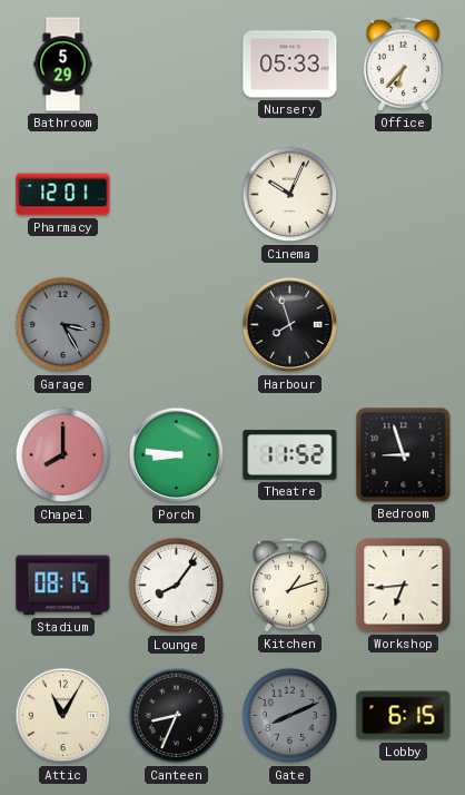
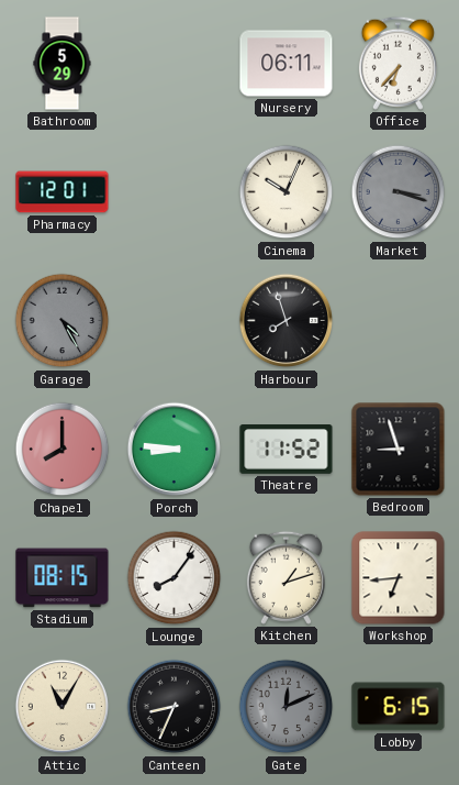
Nursery: 05:33 -> 06:11
Market: none -> 3:18
Garage: 3:25 -> 4:25
Gate: 8:11 -> 12:11
